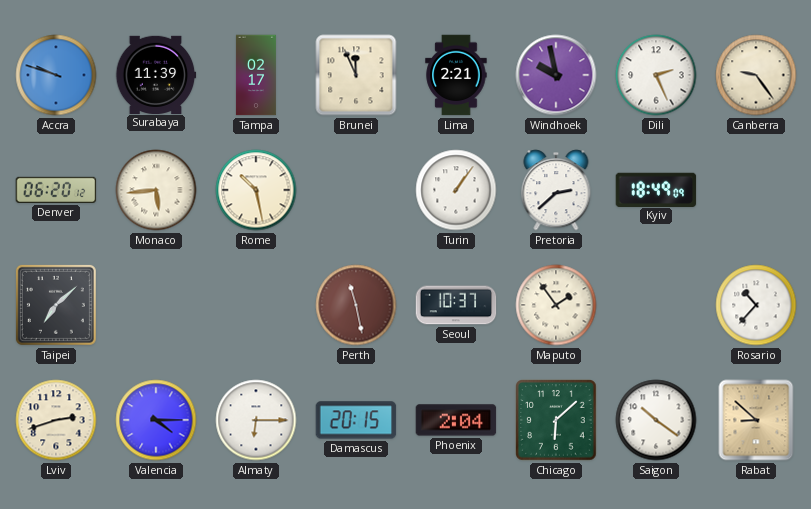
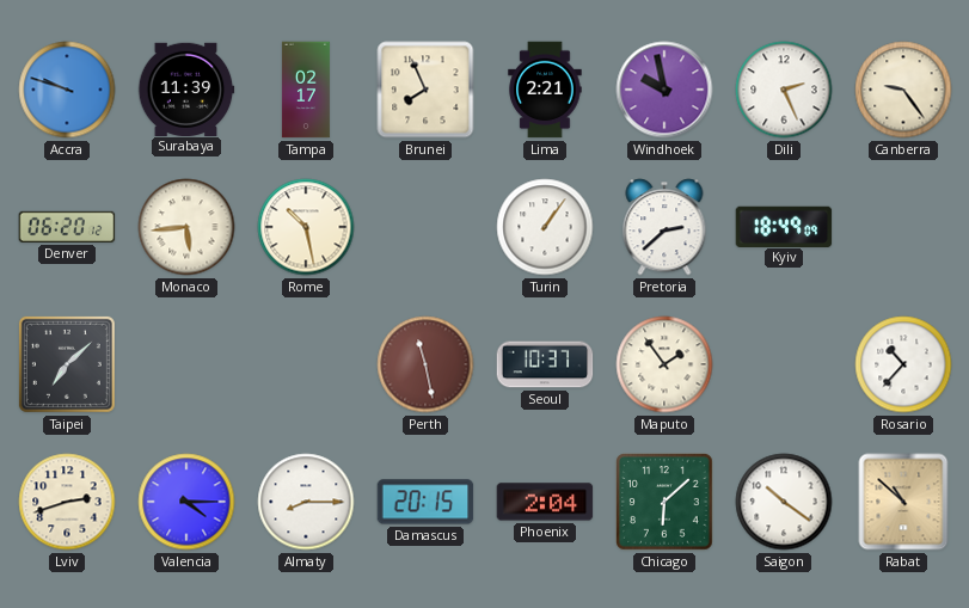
Brunei: 11:56 -> 7:56
Almaty: 6:15 -> 8:15
Rabat: 8:52 -> 10:52
